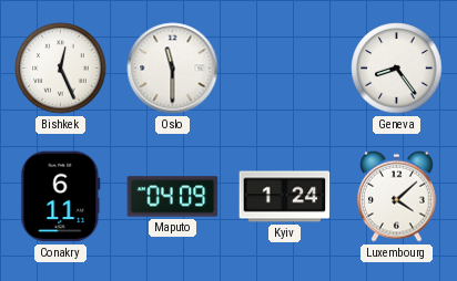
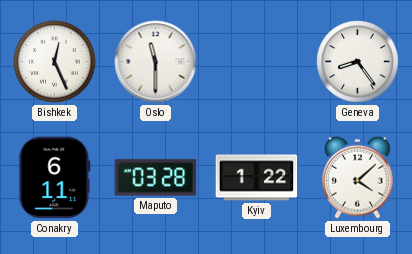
Maputo: 04:09 -> 03:28
Kyiv: 1:24 -> 1:22
